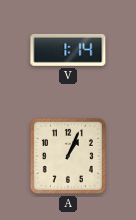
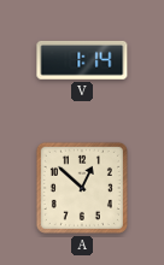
A: 1:04 -> 12:52
